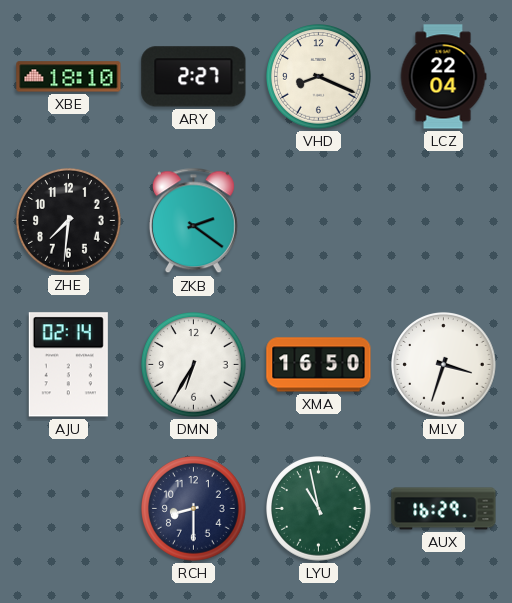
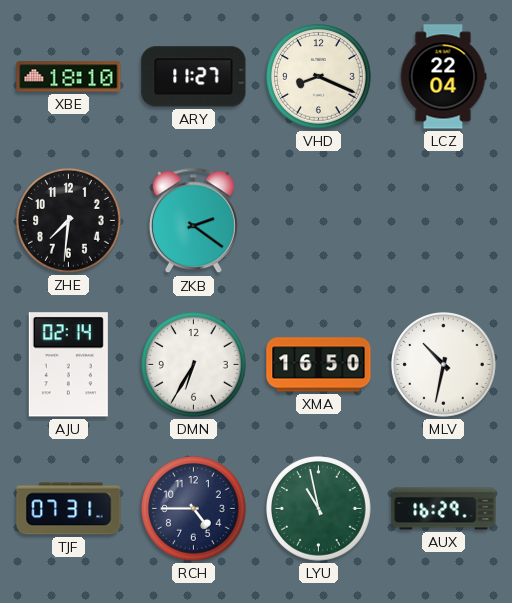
ARY: 2:27 -> 11:27
MLV: 3:33 -> 10:32
TJF: none -> 07:31
RCH: 8:30 -> 4:45
